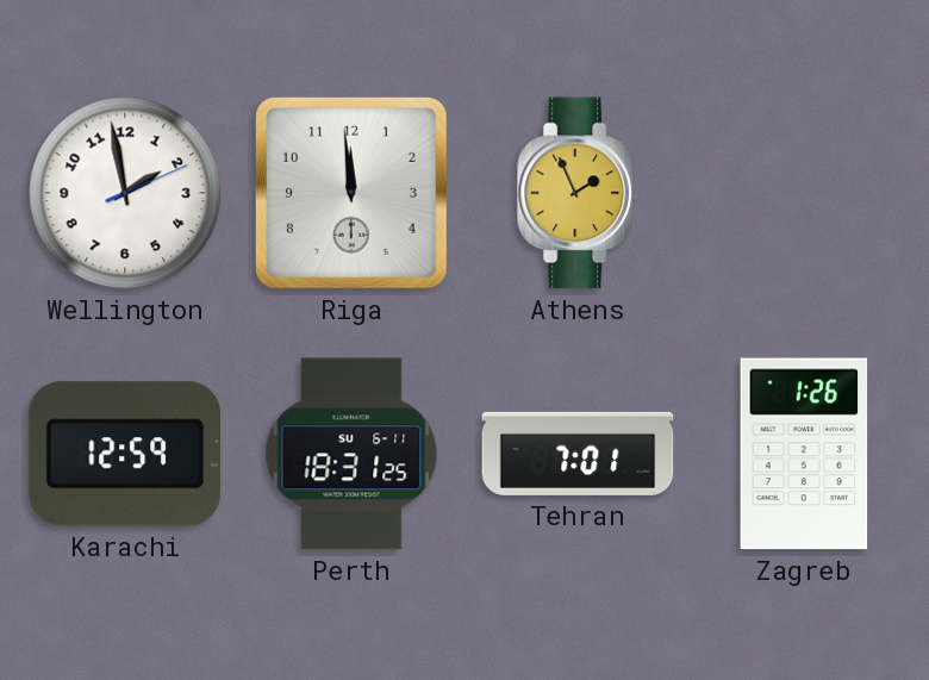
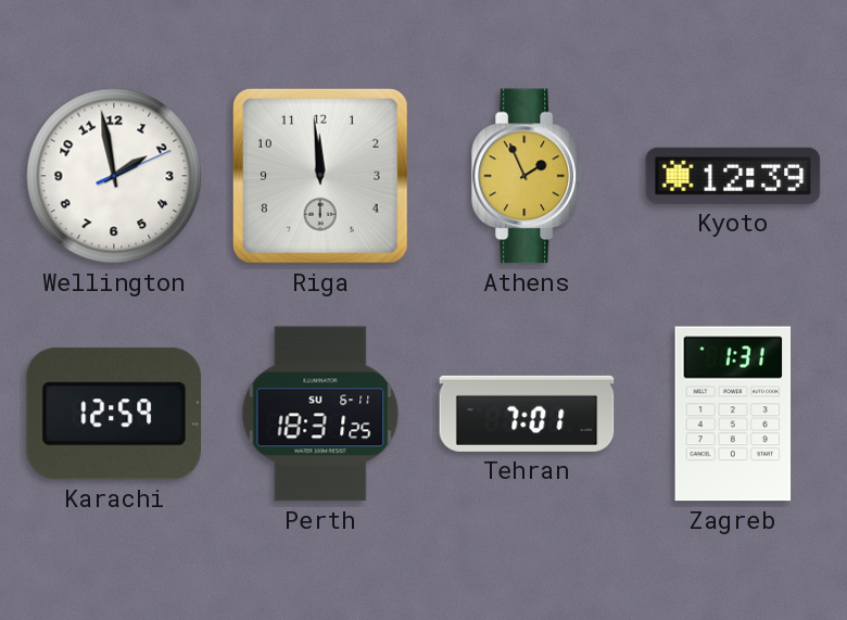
Kyoto: none -> 12:39
Zagreb: 1:26 -> 1:31
